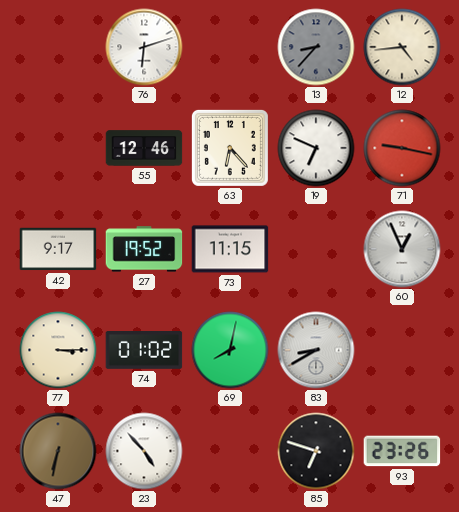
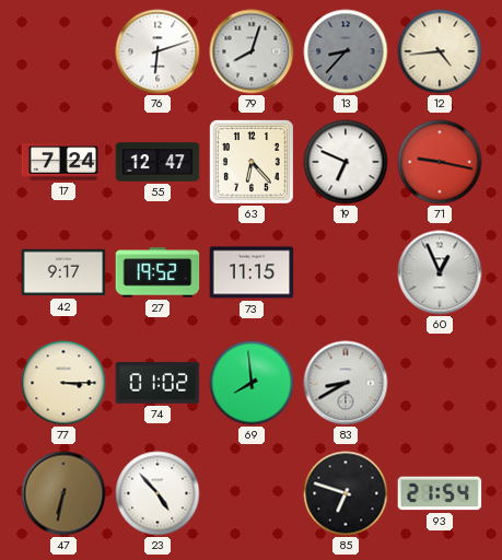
79: none -> 8:03
17: none -> 7:24
55: 12:46 -> 12:47
69: 8:02 -> 7:59
93: 23:26 -> 21:54
